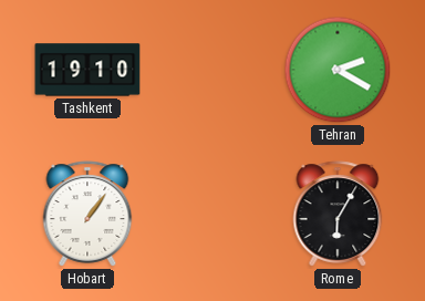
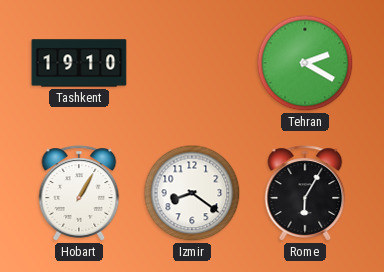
Hobart: 1:06 -> 1:05
Izmir: none -> 8:21
